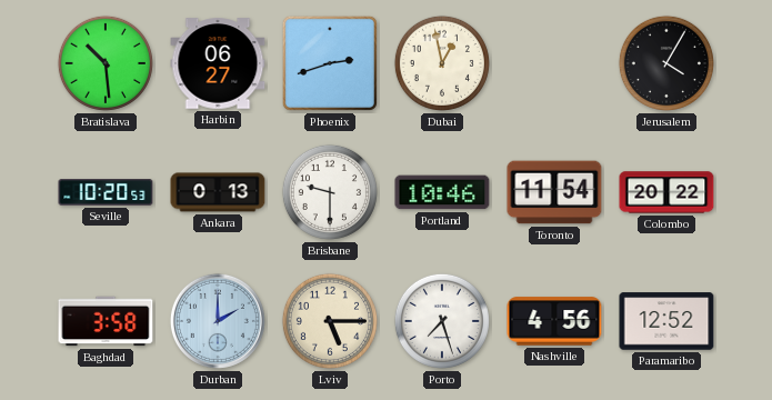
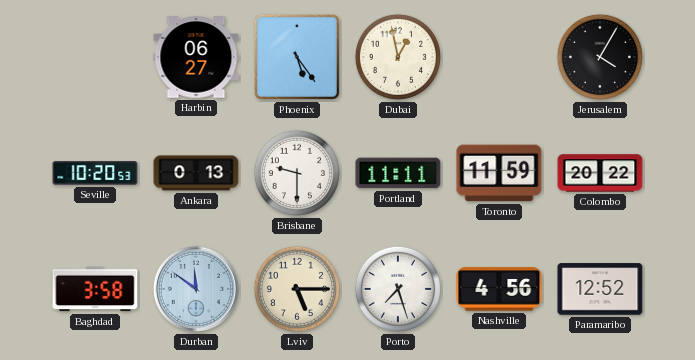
Bratislava: 10:29 -> none
Phoenix: 2:42 -> 5:24
Portland: 10:46 -> 11:11
Toronto: 11:54 -> 11:59
Durban: 2:00 -> 11:51
